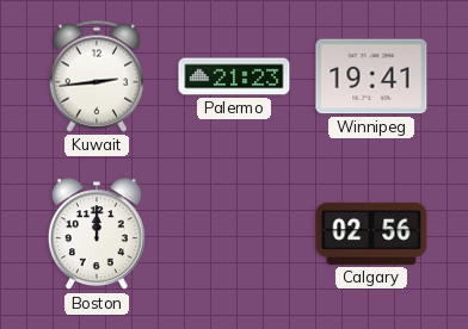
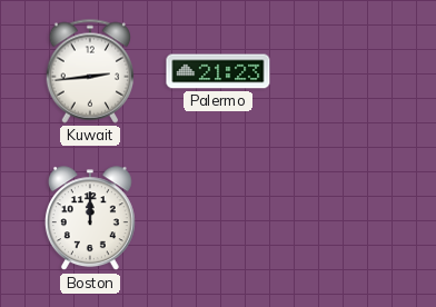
Winnipeg: 19:41 -> none
Calgary: 02:56 -> none
